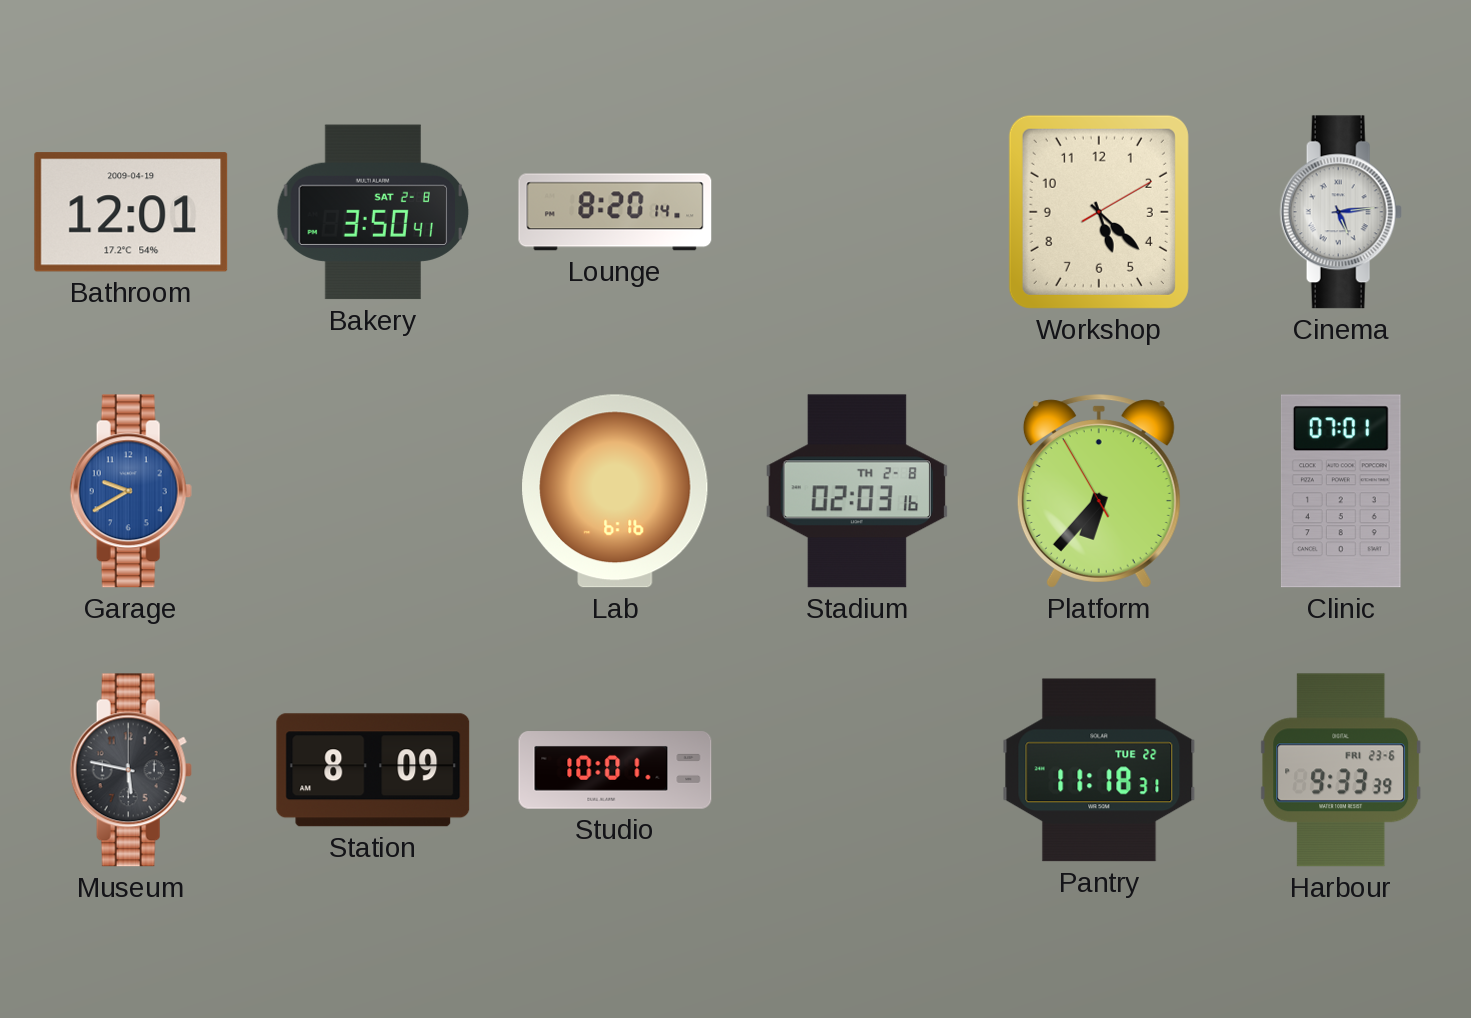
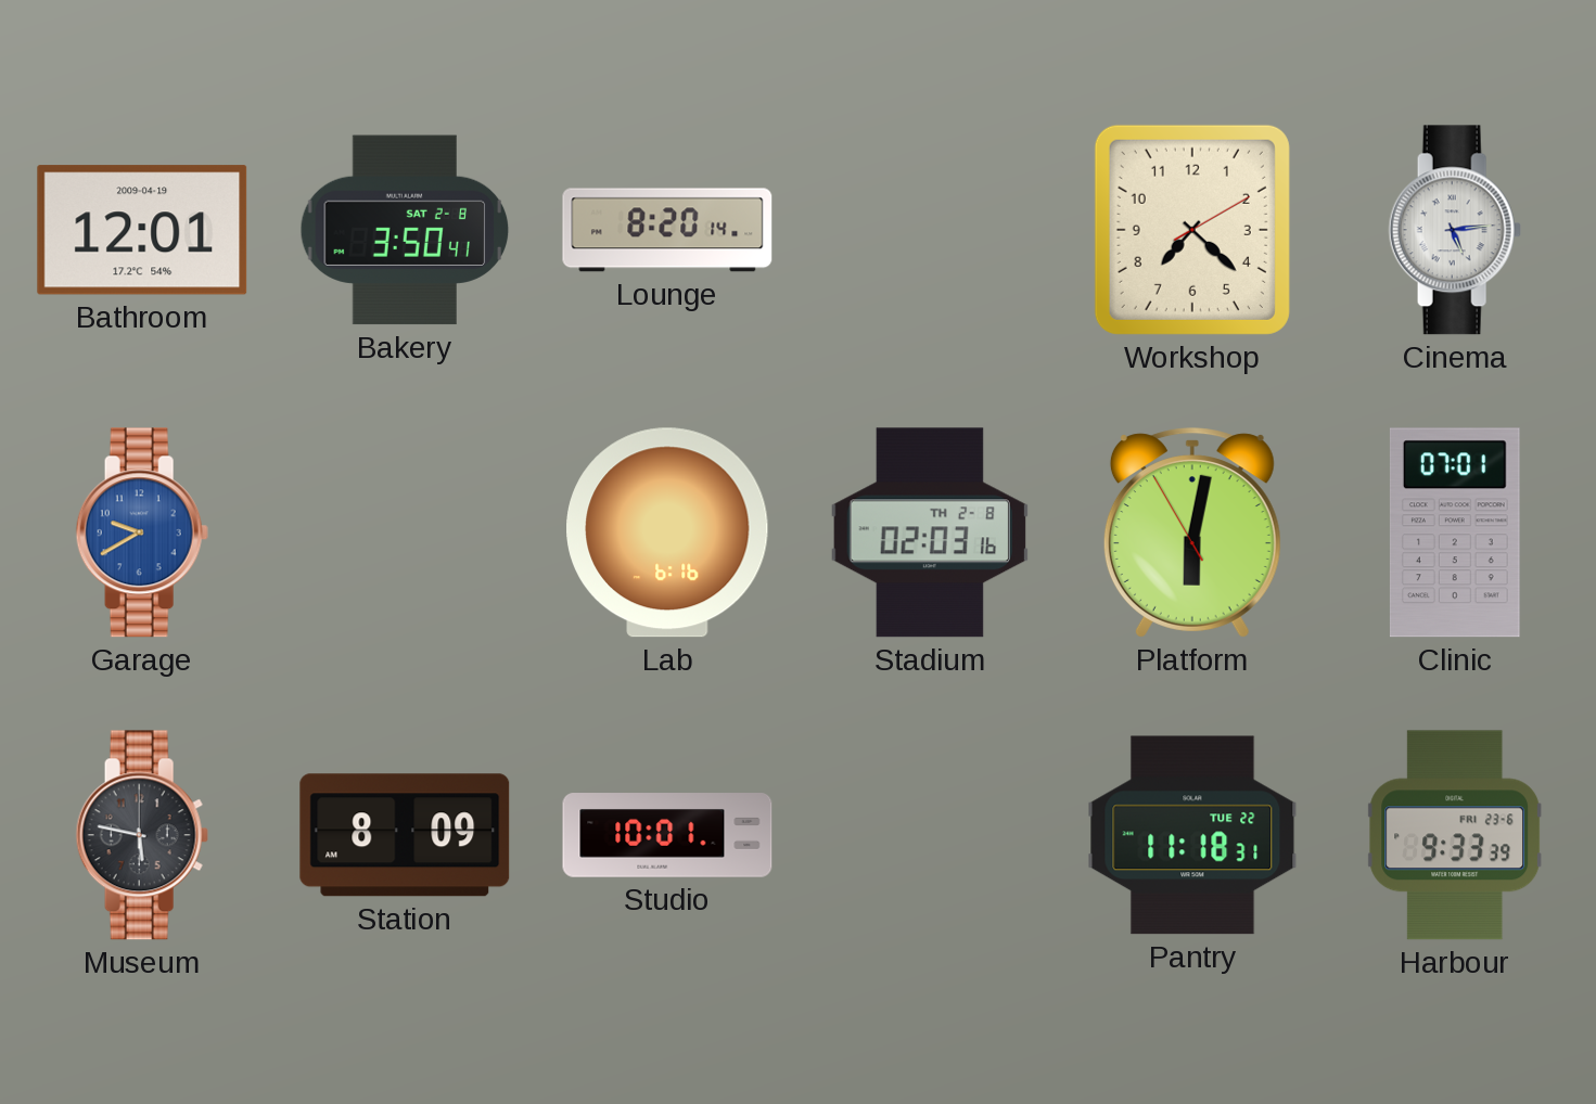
Workshop: 5:22 -> 7:22
Platform: 6:36 -> 6:01
